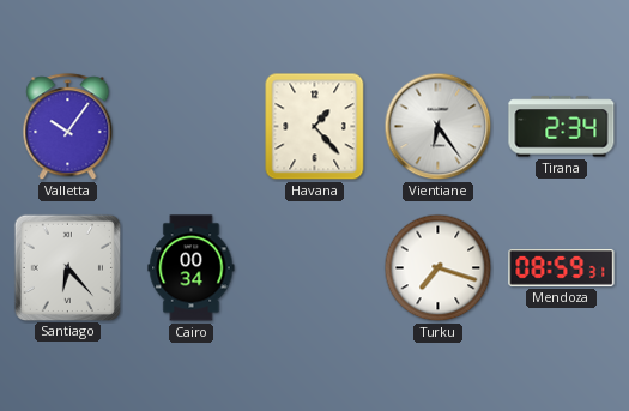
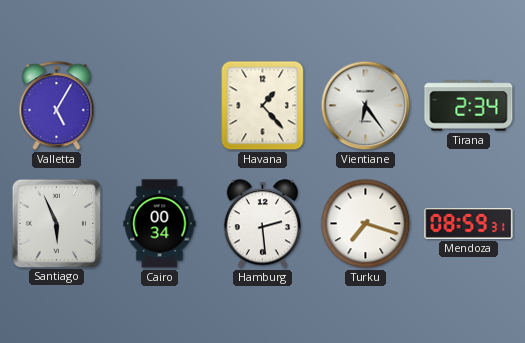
Valletta: 10:06 -> 5:05
Santiago: 6:23 -> 5:56
Hamburg: none -> 2:29
